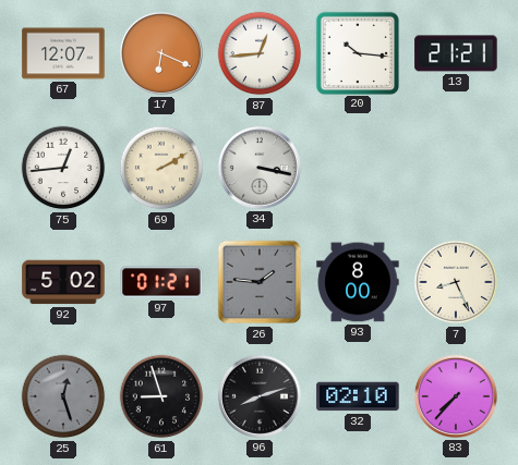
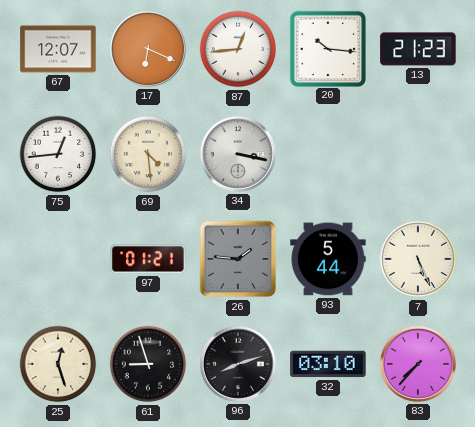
13: 21:21 -> 21:23
69: 2:10 -> 4:29
92: 5:02 -> none
93: 8:00 -> 5:44
7: 8:26 -> 5:26
25 dial: grey -> cream
32: 02:10 -> 03:10
